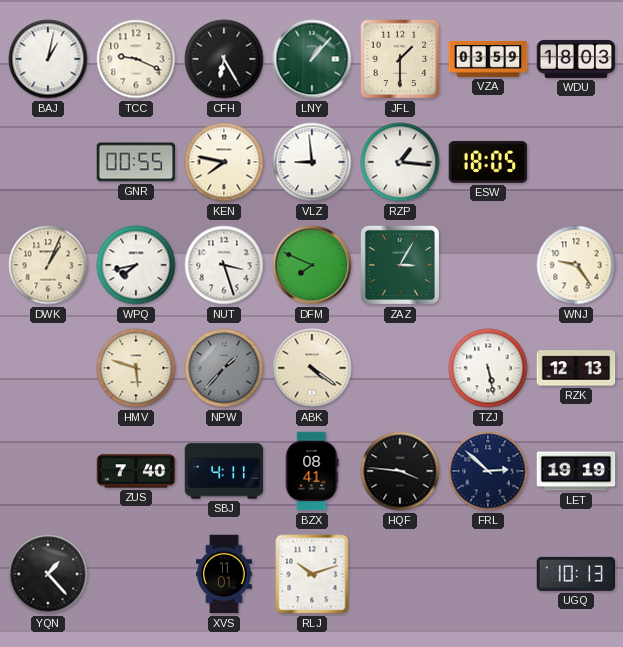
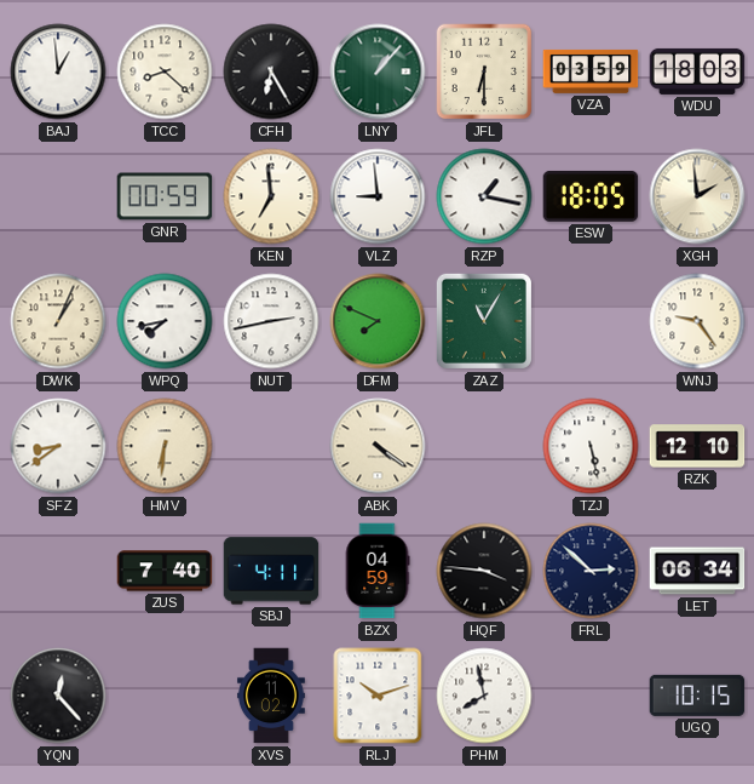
BAJ: 1:02 -> 12:59
TCC: 9:19 -> 8:22
JFL: 1:30 -> 6:30
GNR: 00:55 -> 00:59
KEN: 7:47 -> 6:59
RZP: 1:16 -> 1:17
XGH: none -> 1:59
NUT: 3:27 -> 2:43
ZAZ: 3:05 -> 11:05
SFZ: none -> 8:39
HMV: 5:48 -> 6:31
NPW: 1:37 -> none
RZK: 12:13 -> 12:10
BZX: 08:41 -> 04:59
LET: 19:19 -> 06:34
YQN: 1:23 -> 12:23
XVS: 11:01 -> 11:02
PHM: none -> 7:58
UGQ: 10:13 -> 10:15
